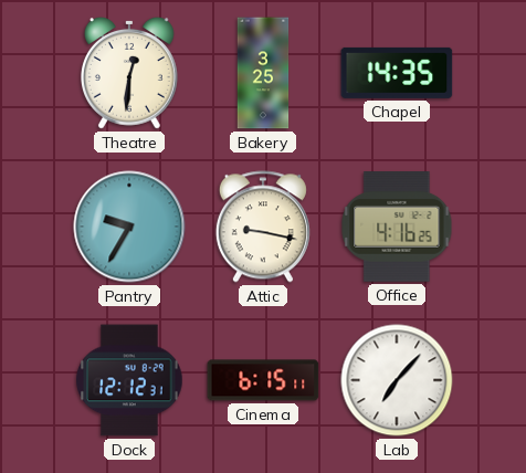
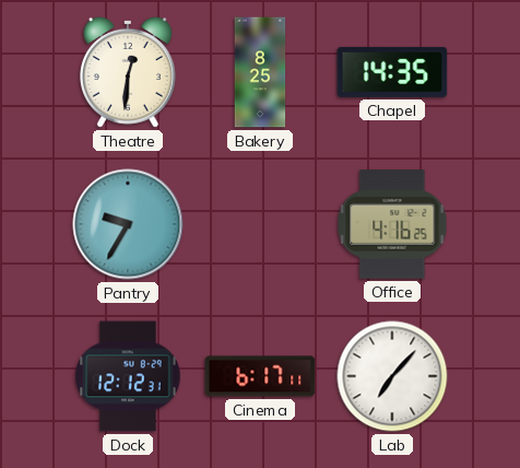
Bakery: 3:25 -> 8:25
Attic: 9:17 -> none
Cinema: 6:15 -> 6:17
